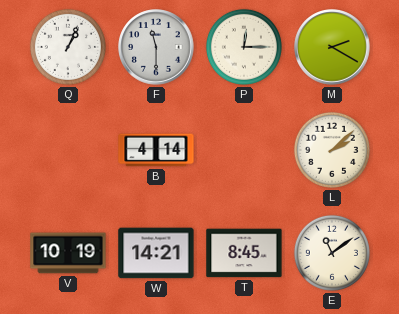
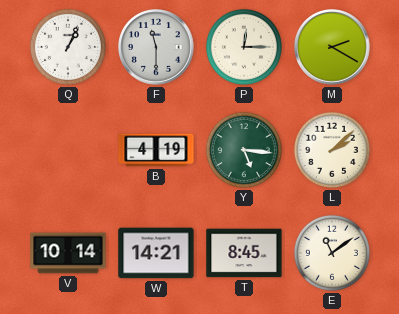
B: 4:14 -> 4:19
Y: none -> 5:16
V: 10:19 -> 10:14
